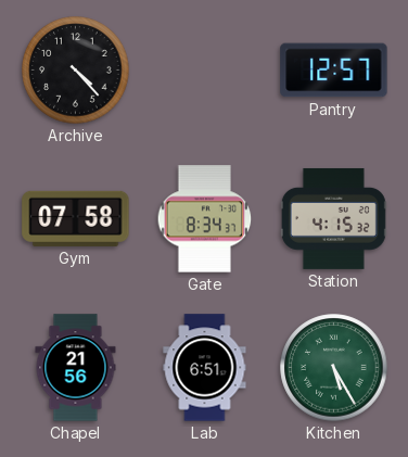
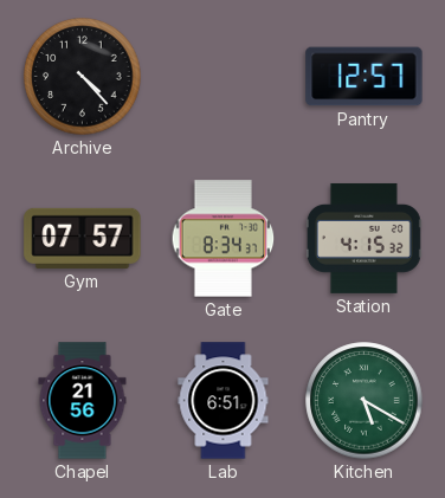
Gym: 07:58 -> 07:57
Kitchen: 5:25 -> 5:20
